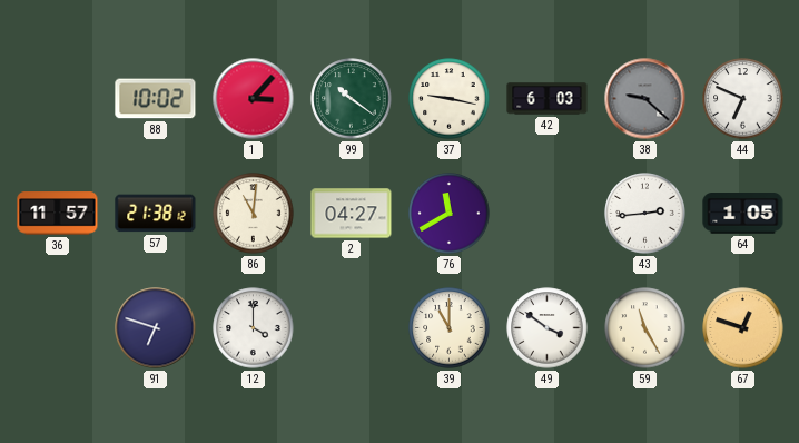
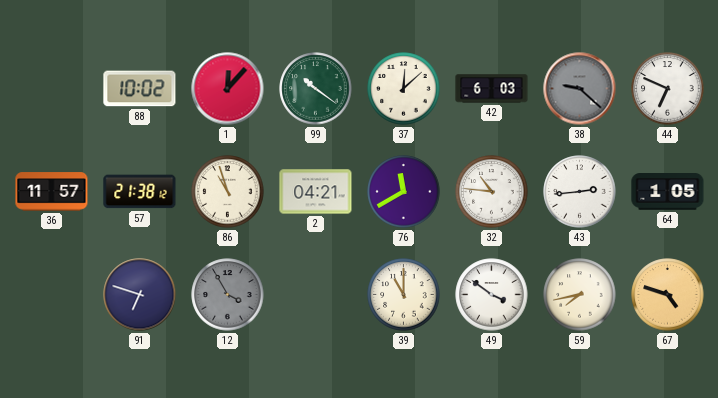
1: 3:07 -> 12:07
37: 9:17 -> 12:08
86: 11:01 -> 10:57
2: 04:27 -> 04:21
32: none -> 10:46
12: 4:00 -> 3:55
12 dial: white -> grey
59: 11:25 -> 7:43
67: 12:48 -> 4:48
